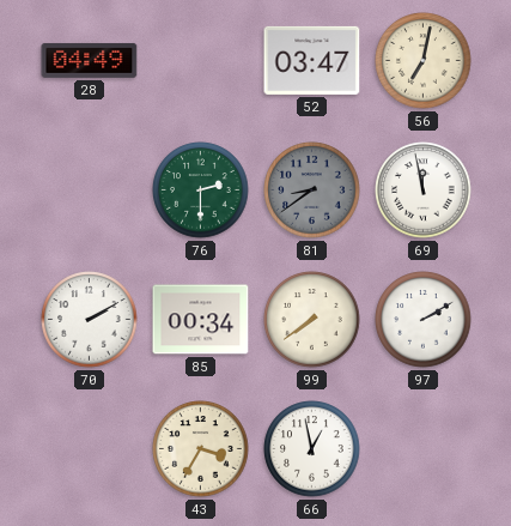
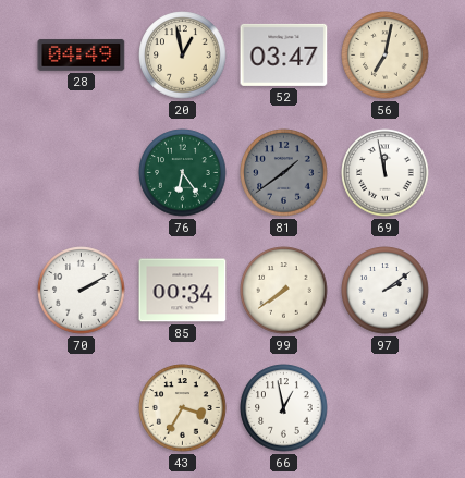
20: none -> 12:58
76: 2:30 -> 6:24
81: 8:39 -> 1:39
97: 2:10 -> 2:09
